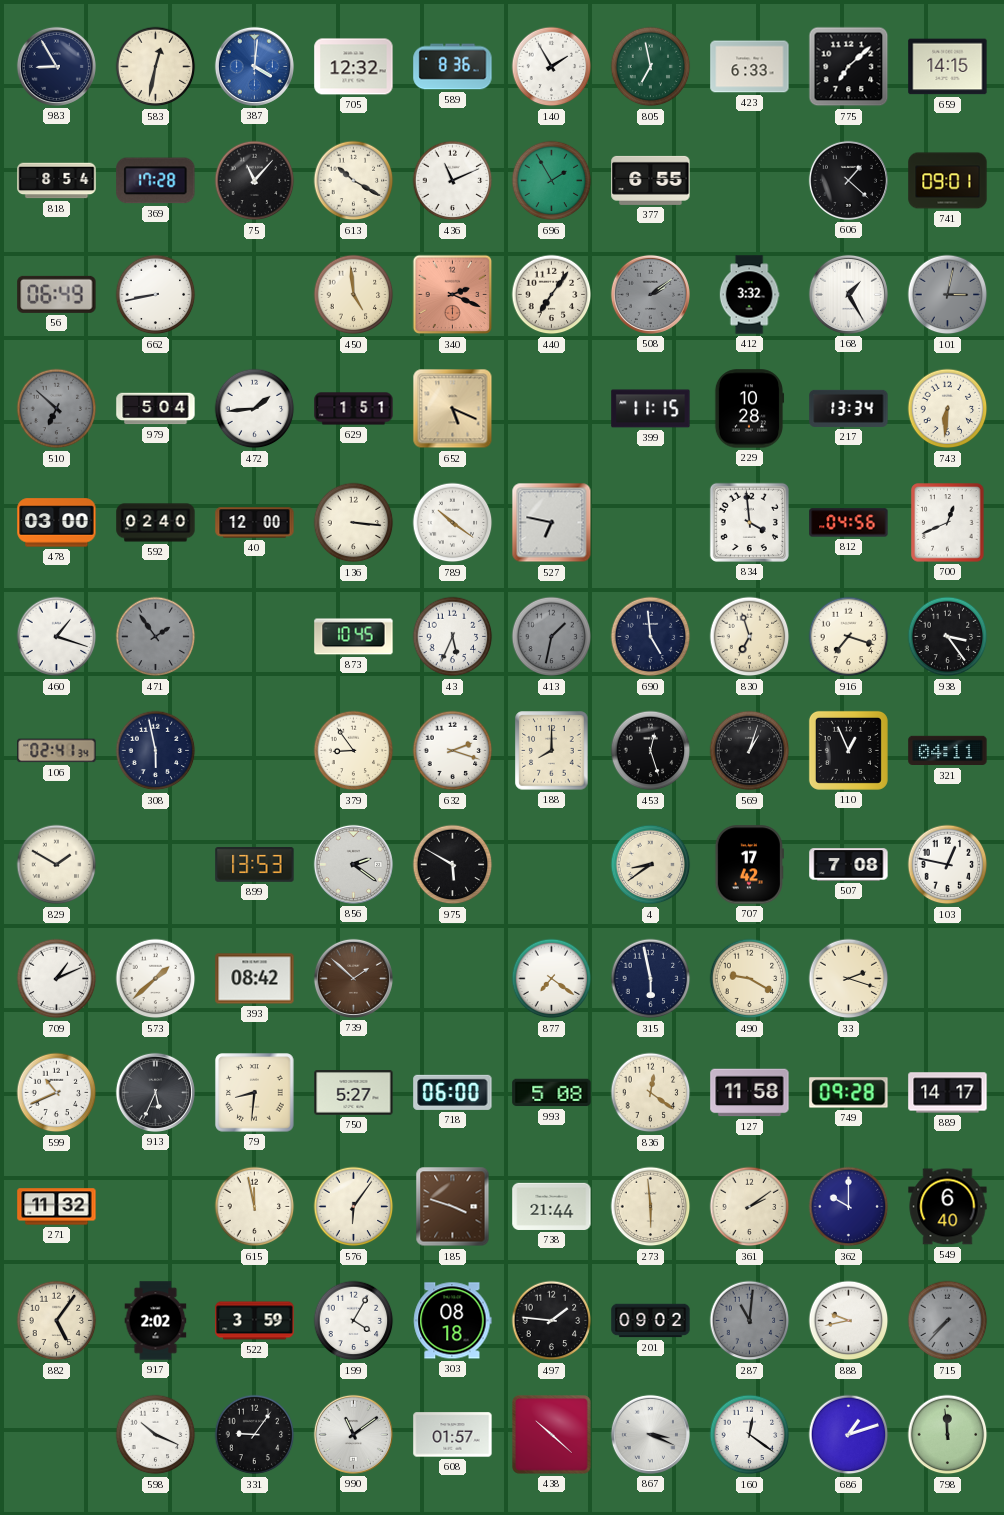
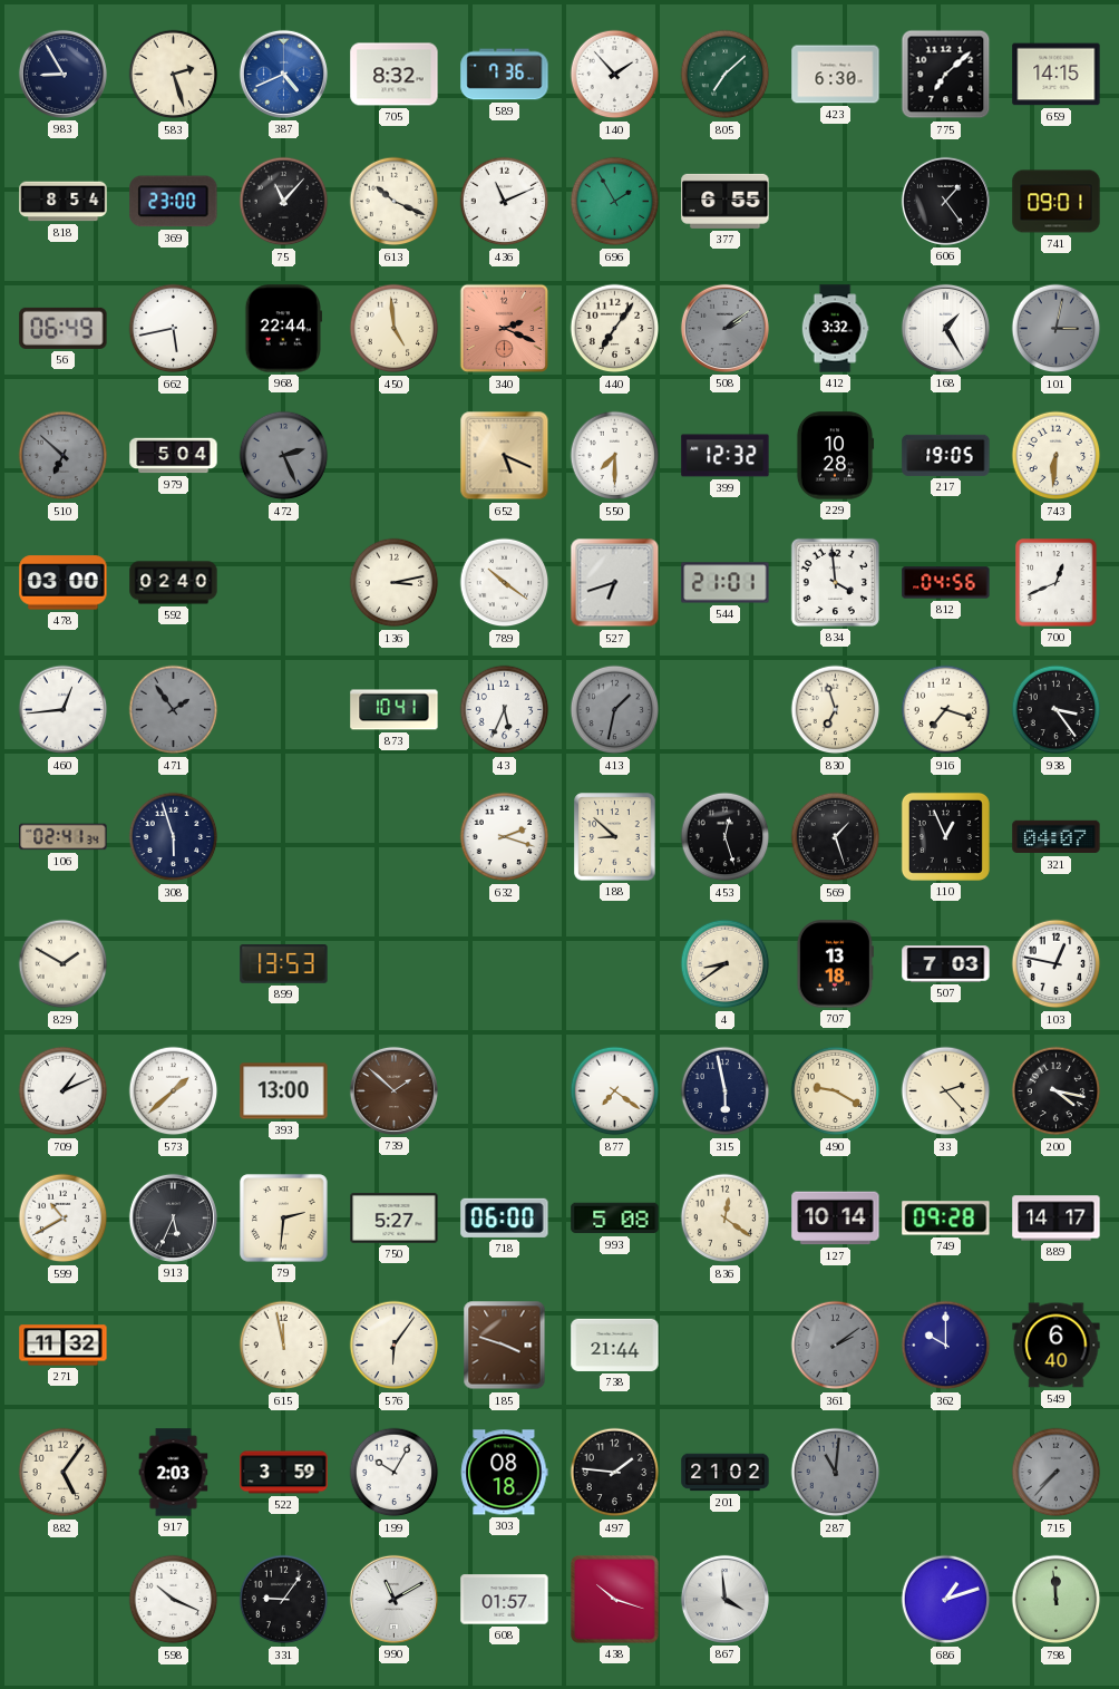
583: 12:32 -> 2:27
387: 4:01 -> 4:41
705: 12:32 -> 8:32
589: 8:36 -> 7:36
140: 1:55 -> 1:53
805: 6:58 -> 7:08
423: 6:33 -> 6:30
369: 17:28 -> 23:00
613: 10:20 -> 10:19
606: 1:22 -> 1:24
662: 8:43 -> 5:43
968: none -> 22:44
472: 1:44 -> 2:26
472 dial: white -> grey
629: 1:51 -> none
550: none -> 7:30
399: 11:15 -> 12:32
217: 13:34 -> 19:05
40: 12:00 -> none
136: 3:16 -> 3:13
527: 6:47 -> 6:42
544: none -> 21:01
460: 1:18 -> 12:44
873: 10:45 -> 10:41
690: 4:59 -> none
308: 5:58 -> 5:57
379: 8:54 -> none
188: 8:00 -> 8:52
569: 1:03 -> 1:27
321: 04:11 -> 04:07
856: 2:21 -> none
975: 5:50 -> none
707: 17:42 -> 13:18
507: 7:08 -> 7:03
393: 08:42 -> 13:00
33: 2:18 -> 2:23
200: none -> 4:17
599: 10:41 -> 10:40
79: 8:31 -> 2:31
127: 11:58 -> 10:14
273: 5:59 -> none
361 dial: cream -> grey
917: 2:02 -> 2:03
199: 4:05 -> 10:05
201: 09:02 -> 21:02
888: 9:43 -> none
990: 11:09 -> 11:10
438: 10:22 -> 10:18
867: 3:19 -> 3:59
160: 12:21 -> none
